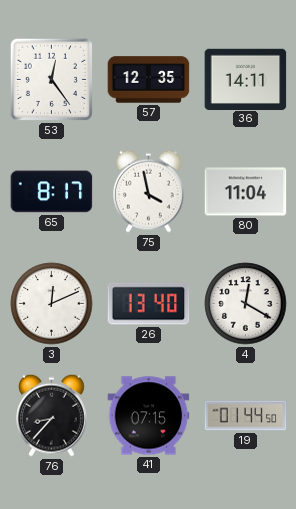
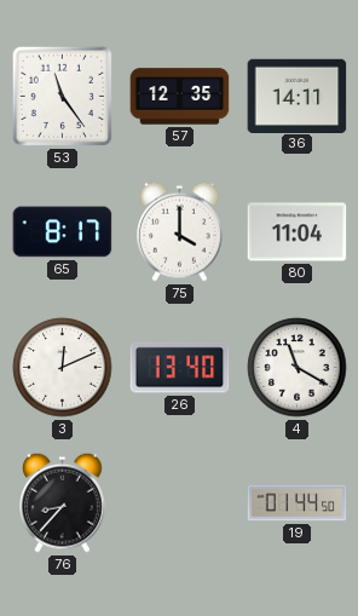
53: 12:24 -> 11:24
75: 3:58 -> 4:00
4: 12:20 -> 11:20
41: 07:15 -> none
